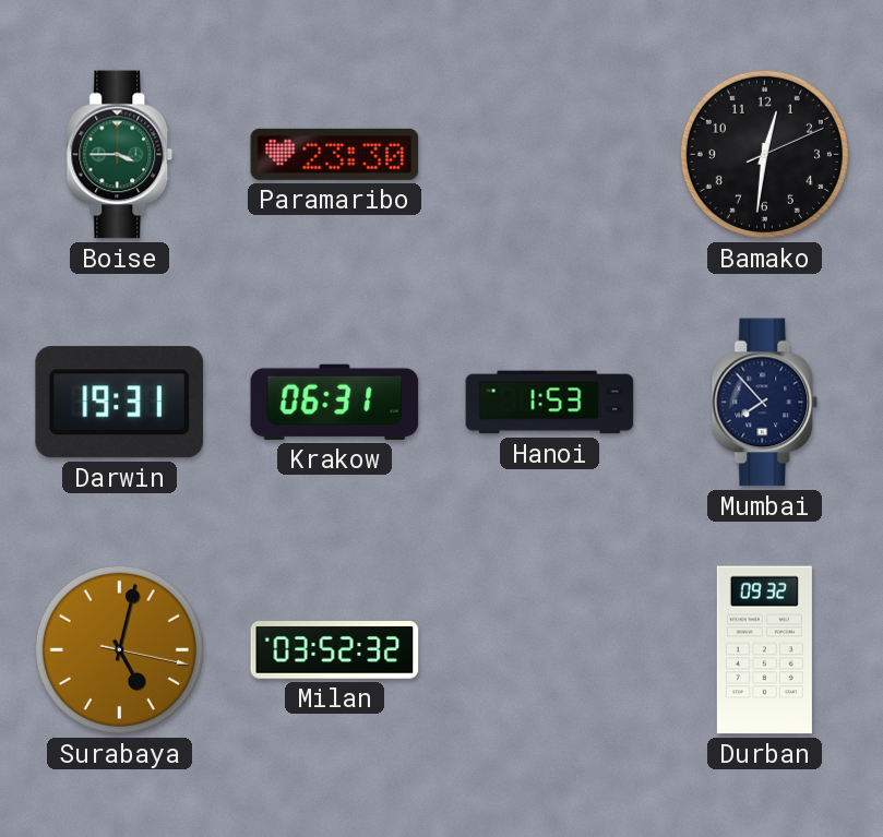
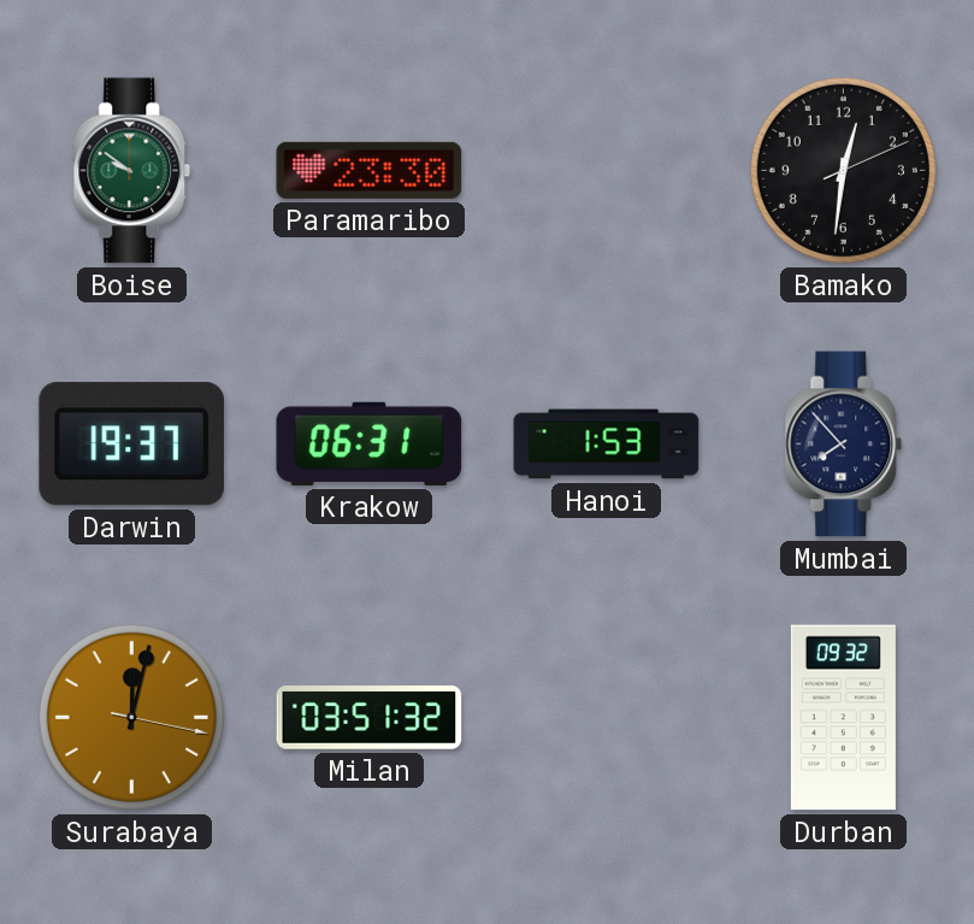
Boise: 3:45 -> 9:51
Darwin: 19:31 -> 19:37
Surabaya: 5:02 -> 12:02
Milan: 03:52 -> 03:51
